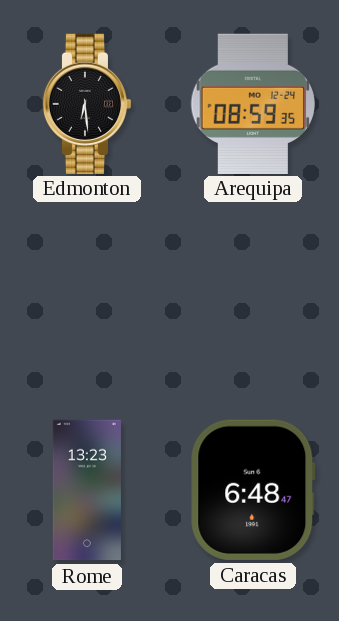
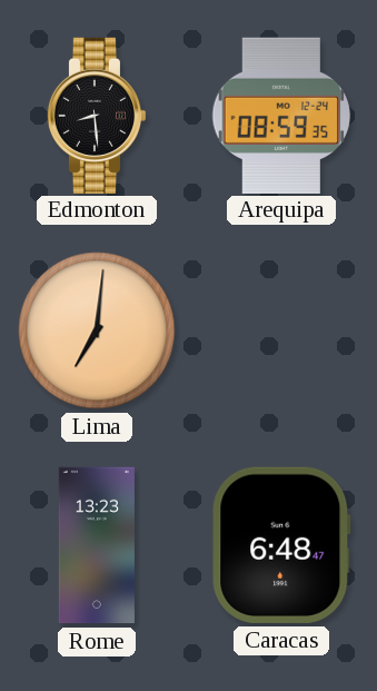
Edmonton: 6:29 -> 8:29
Lima: none -> 7:01
